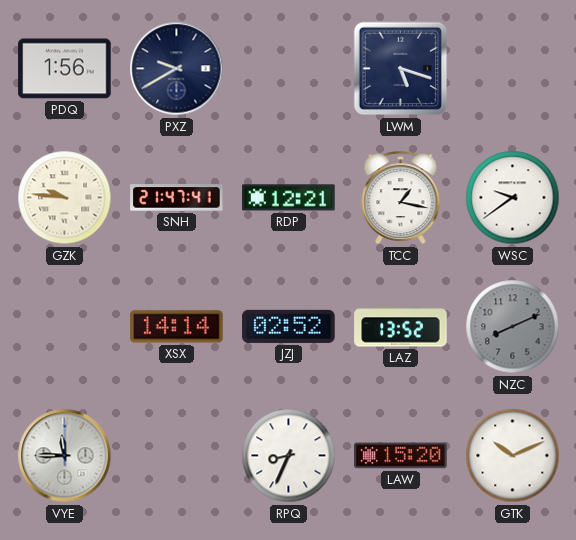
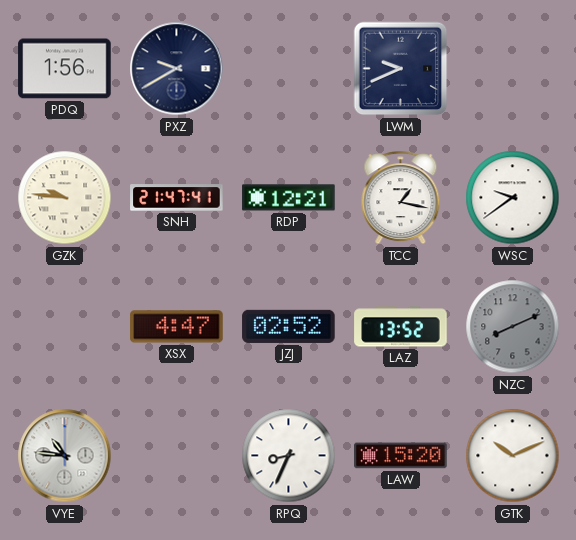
LWM: 5:18 -> 9:41
XSX: 14:14 -> 4:47
VYE: 11:45 -> 10:46
